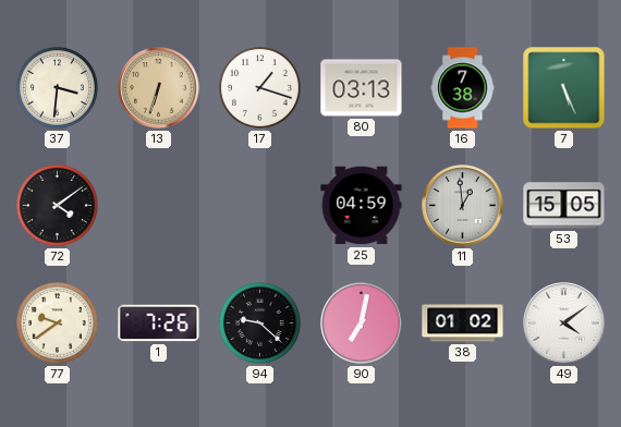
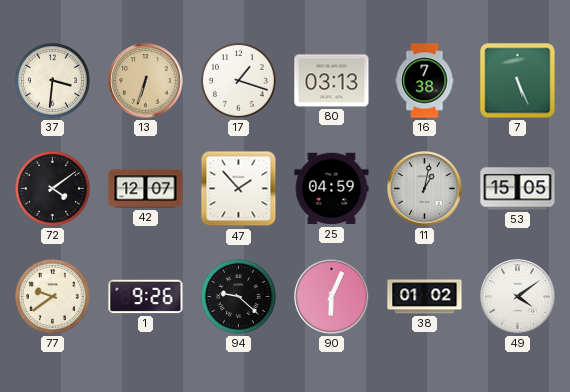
42: none -> 12:07
47: none -> 1:53
11: 12:59 -> 1:02
1: 7:26 -> 9:26
90: 7:02 -> 6:04
